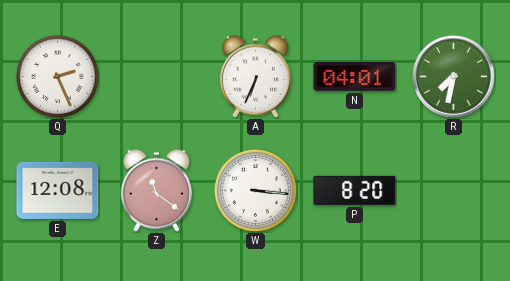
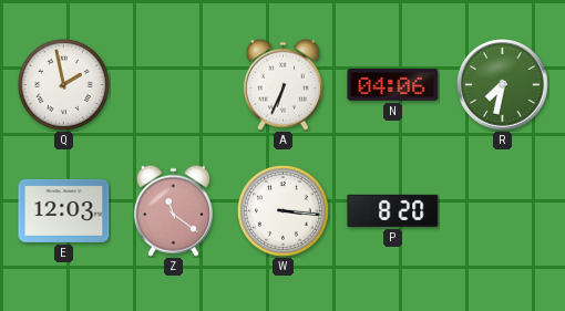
Q: 2:26 -> 1:58
N: 04:01 -> 04:06
E: 12:08 -> 12:03
